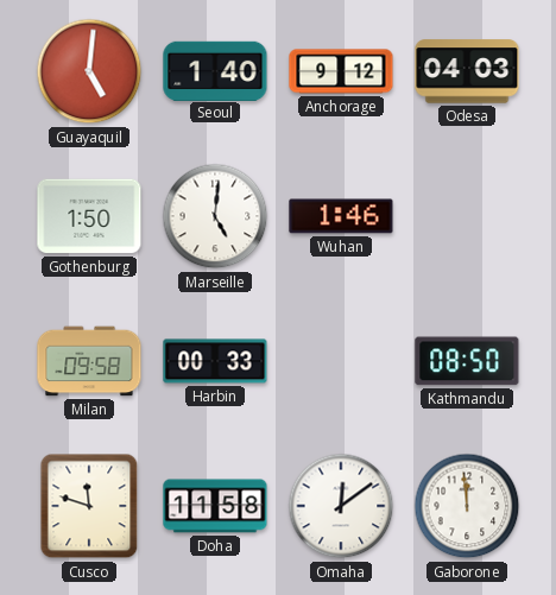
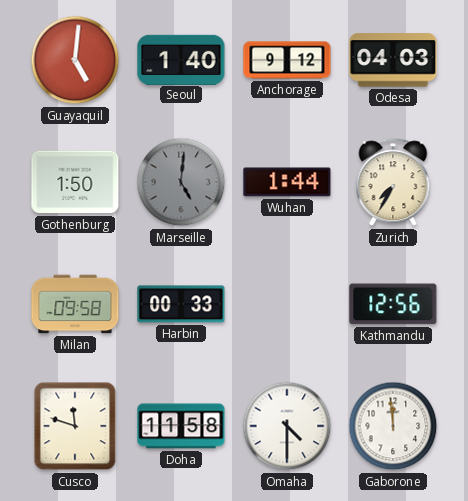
Marseille dial: white -> grey
Wuhan: 1:46 -> 1:44
Zurich: none -> 7:35
Kathmandu: 08:50 -> 12:56
Omaha: 12:09 -> 4:30
